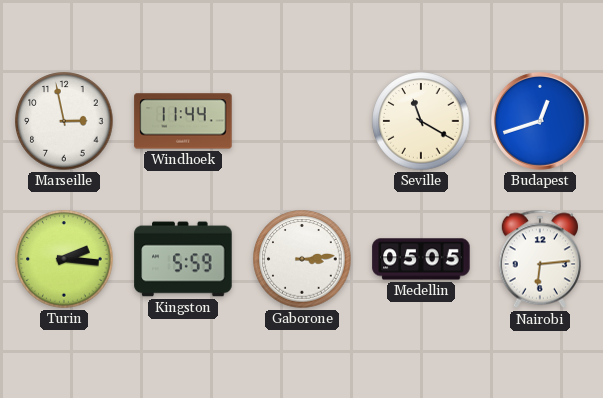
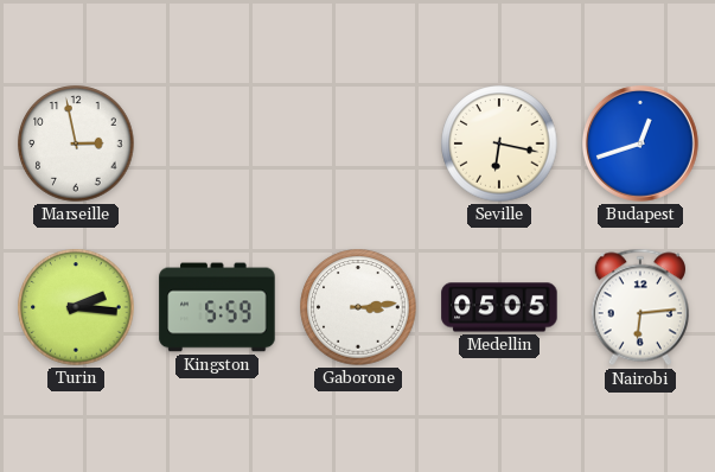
Windhoek: 11:44 -> none
Seville: 11:20 -> 6:17
